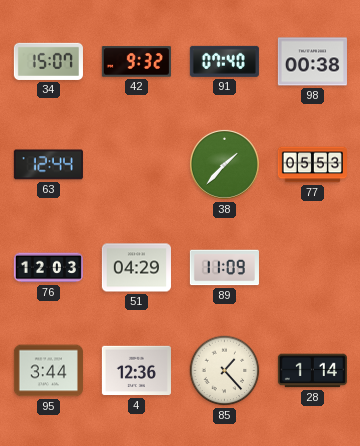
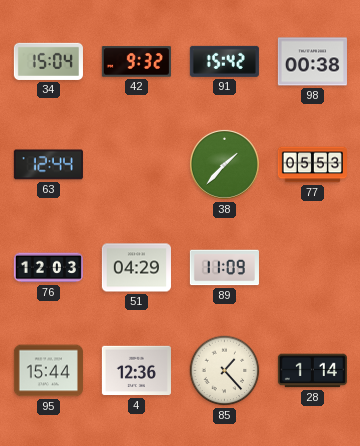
34: 15:07 -> 15:04
91: 07:40 -> 15:42
95: 3:44 -> 15:44
